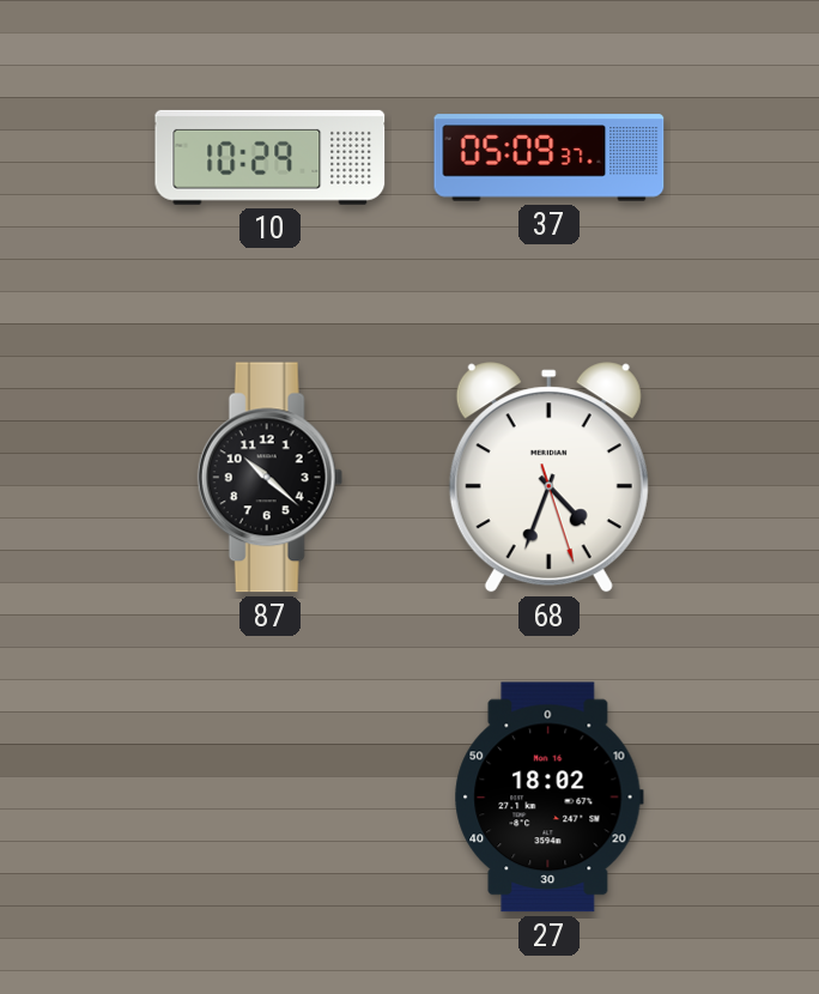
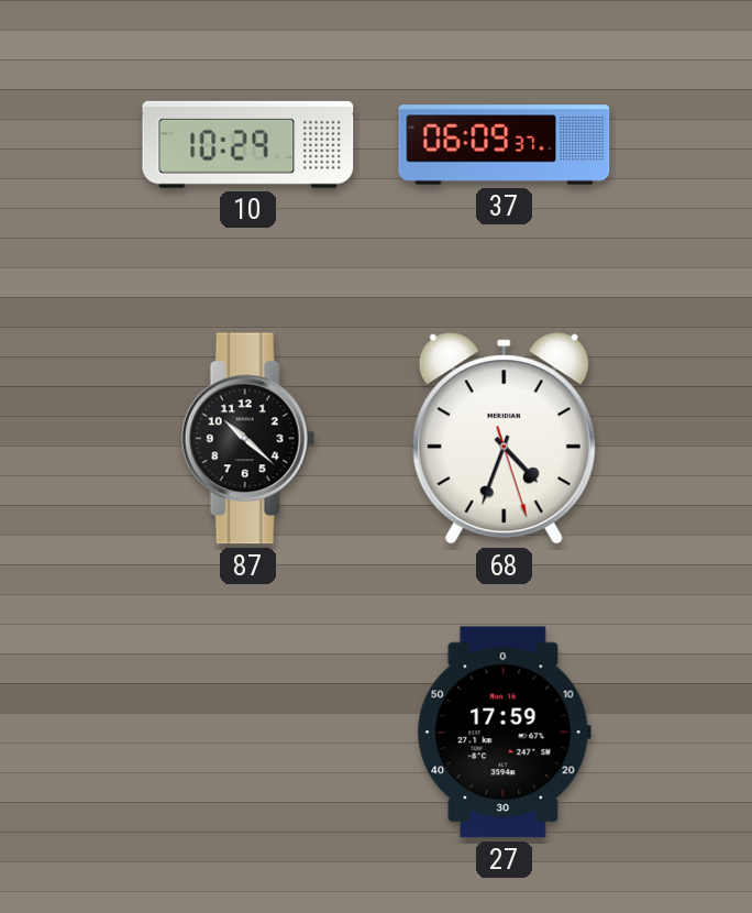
37: 05:09 -> 06:09
27: 18:02 -> 17:59
